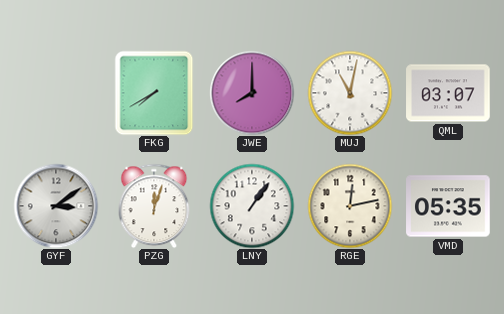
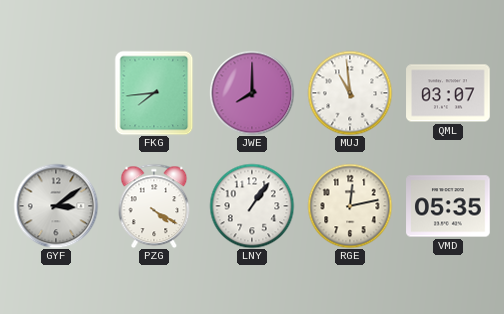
FKG: 7:40 -> 7:44
MUJ: 11:02 -> 10:59
PZG: 12:03 -> 4:20
